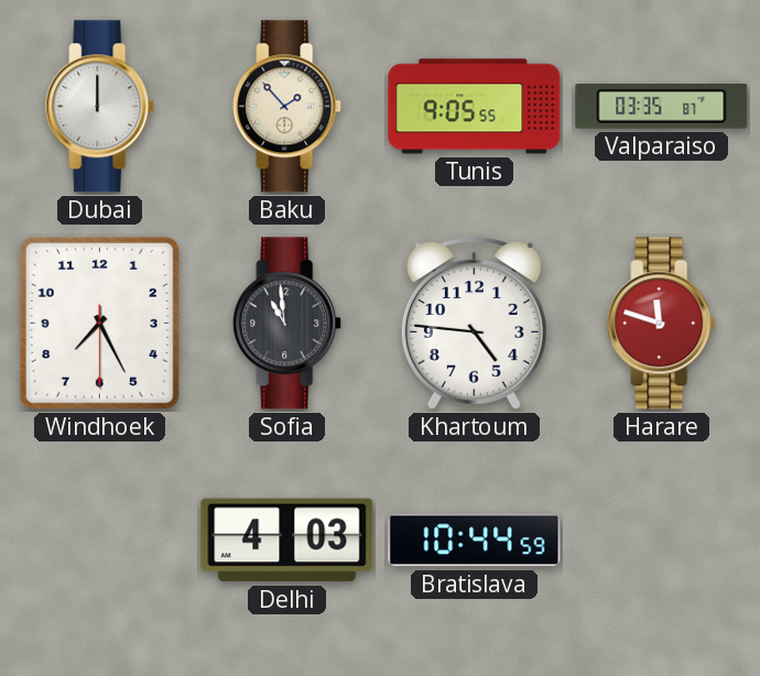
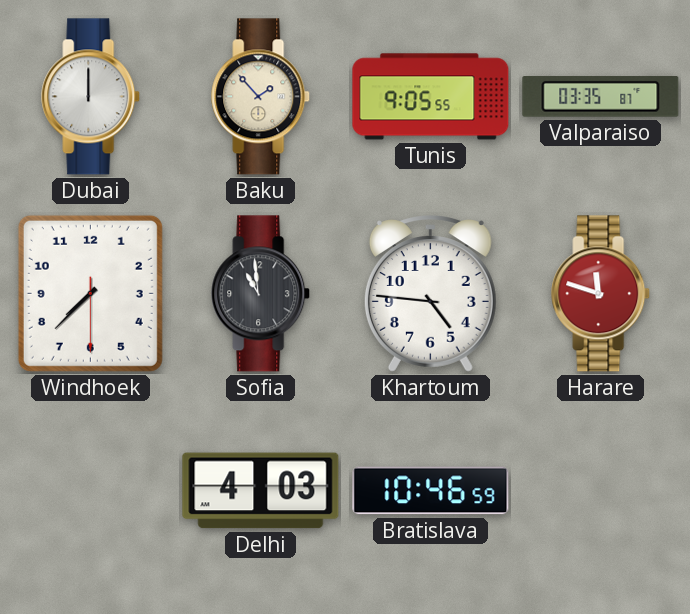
Windhoek: 7:25 -> 7:37
Bratislava: 10:44 -> 10:46
